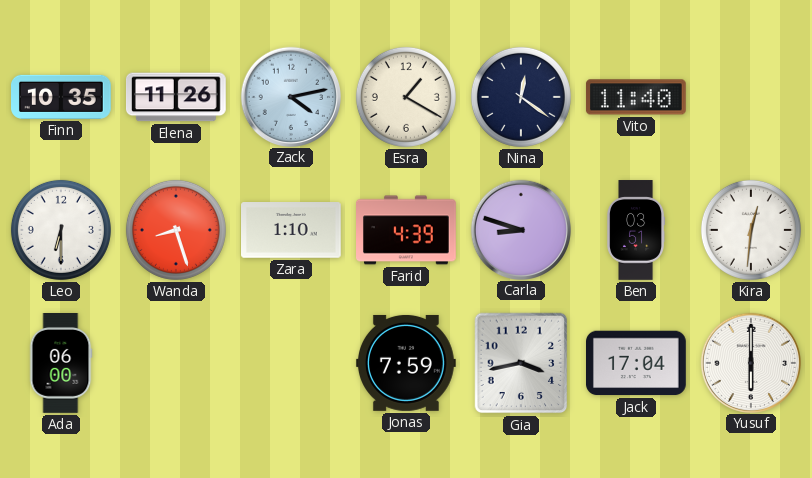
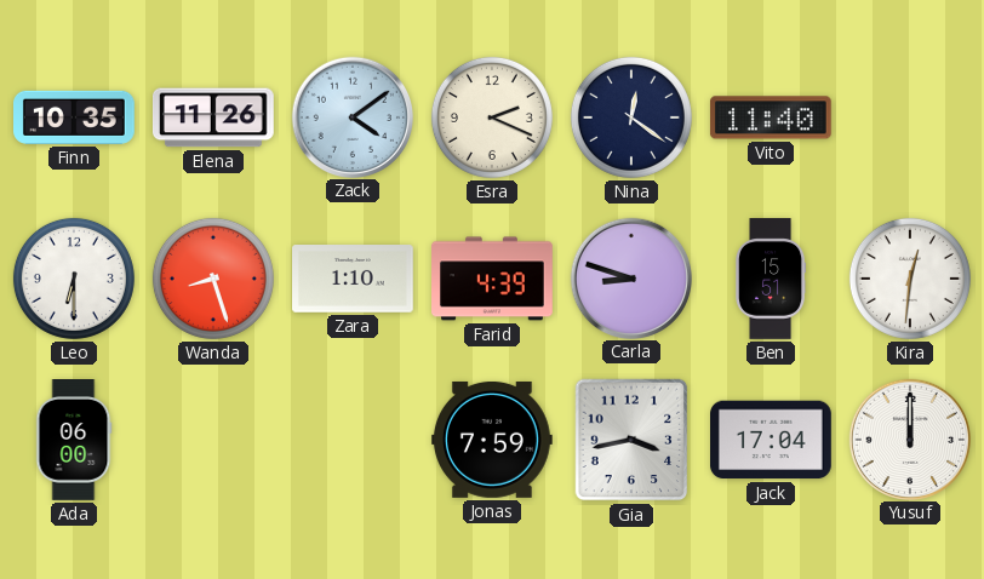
Zack: 4:13 -> 4:09
Esra: 1:20 -> 2:19
Ben: 03:51 -> 15:51
Yusuf: 6:00 -> 12:00
